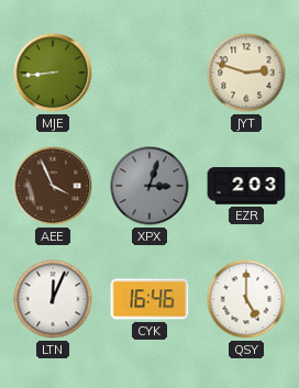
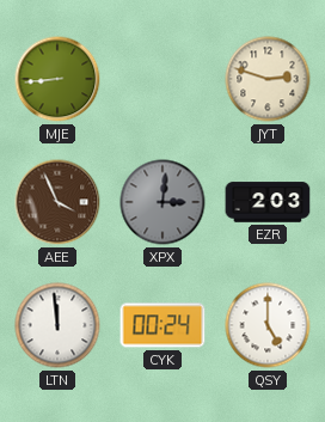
XPX: 3:03 -> 3:01
LTN: 12:04 -> 11:59
CYK: 16:46 -> 00:24
